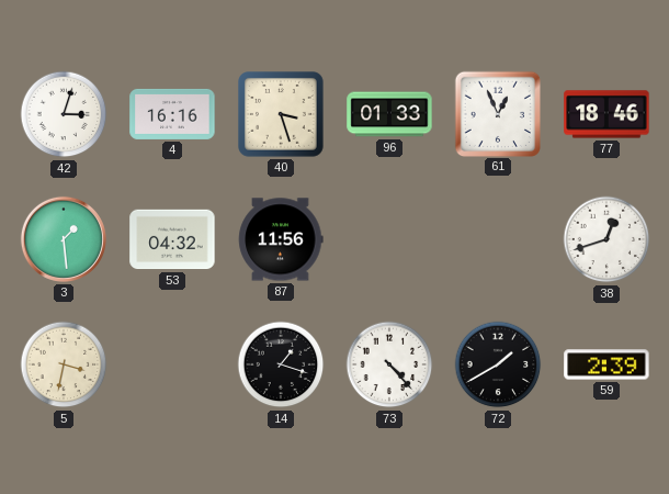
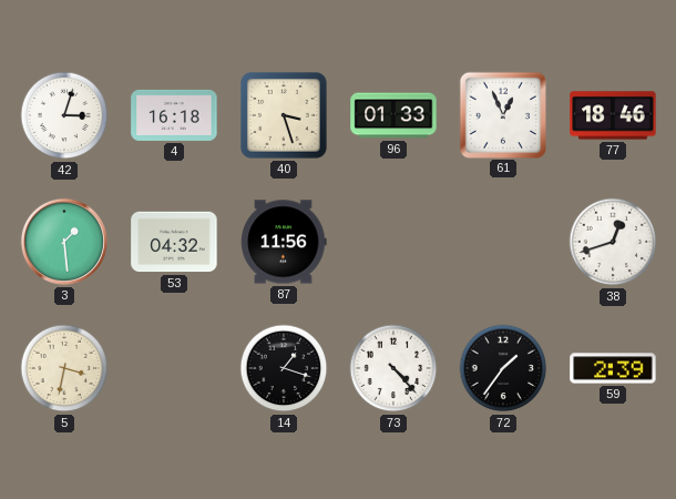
4: 16:16 -> 16:18
72: 1:40 -> 1:36
